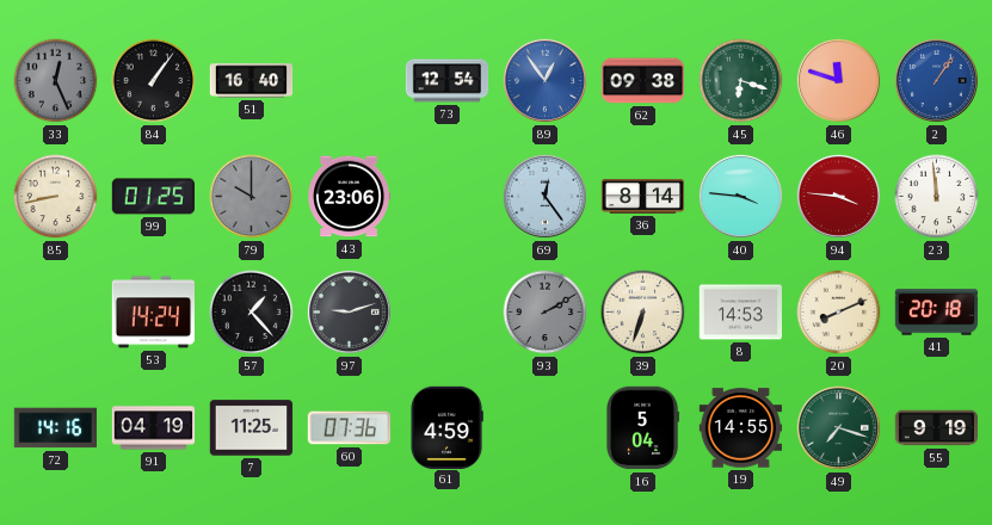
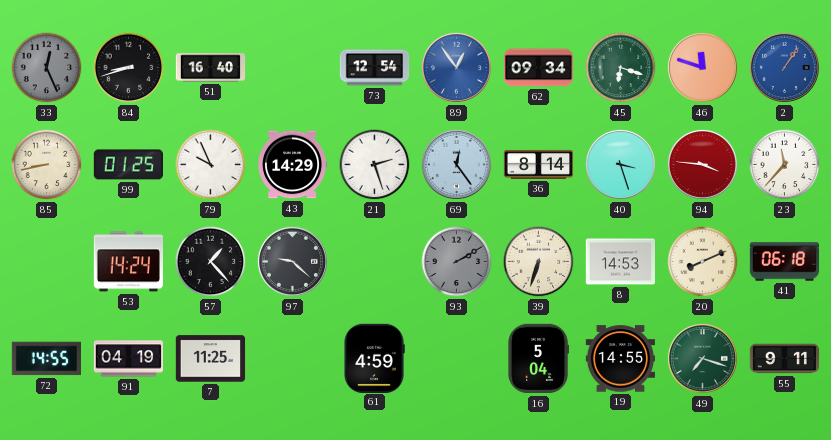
84: 1:06 -> 8:42
62: 09:38 -> 09:34
79: 10:00 -> 9:56
79 dial: grey -> white
43: 23:06 -> 14:29
21: none -> 2:27
40: 3:46 -> 3:27
23: 11:59 -> 11:37
97: 9:12 -> 9:22
41: 20:18 -> 06:18
72: 14:16 -> 14:55
60: 07:36 -> none
55: 9:19 -> 9:11
